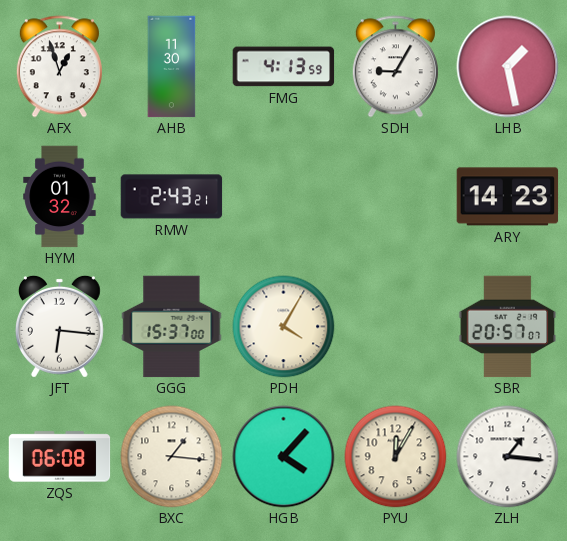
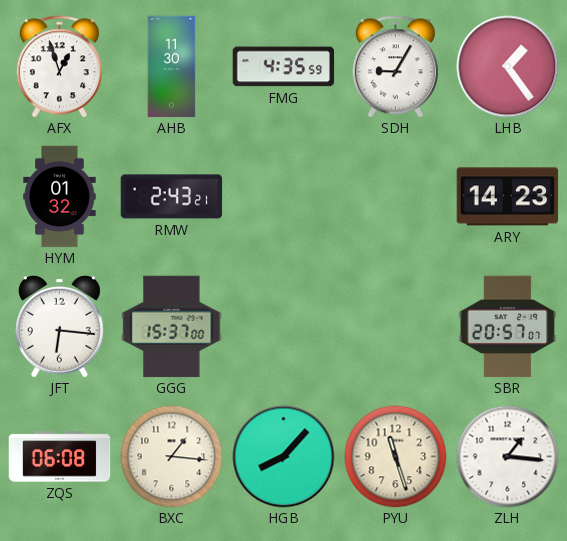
FMG: 4:13 -> 4:35
LHB: 1:28 -> 1:24
PDH: 4:05 -> none
HGB: 4:07 -> 8:07
PYU: 12:05 -> 11:27
